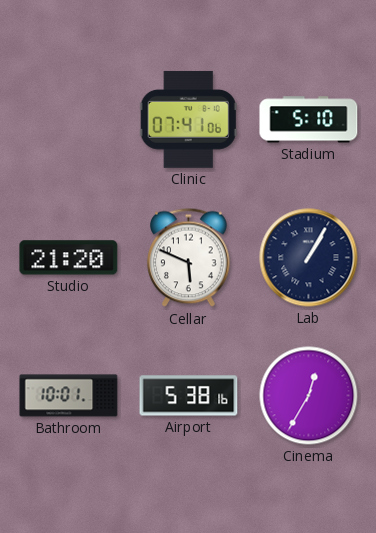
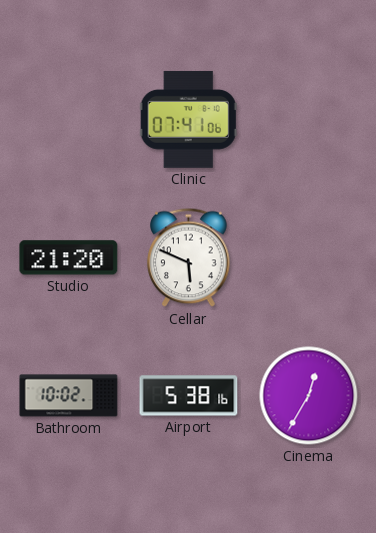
Stadium: 5:10 -> none
Lab: 1:05 -> none
Bathroom: 10:01 -> 10:02
